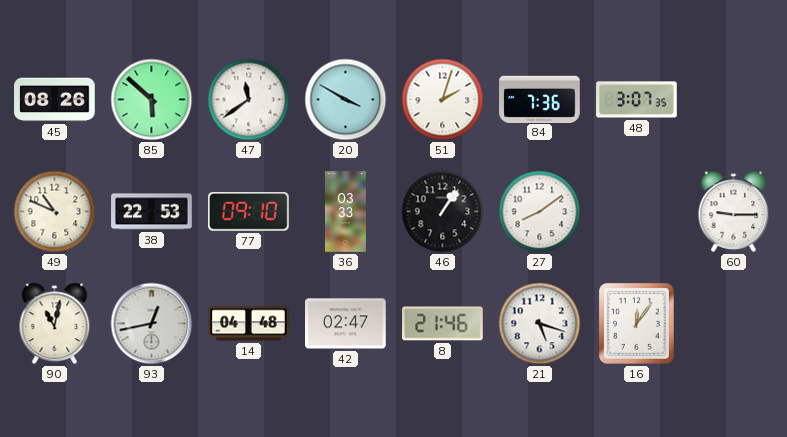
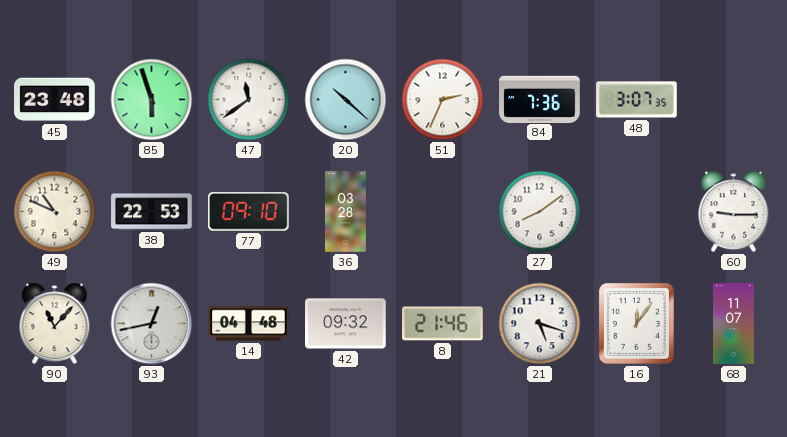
45: 08:26 -> 23:48
85: 5:52 -> 5:57
20: 3:50 -> 10:22
51: 2:03 -> 2:34
36: 03:33 -> 03:28
46: 1:06 -> none
90: 11:02 -> 11:07
42: 02:47 -> 09:32
68: none -> 11:07
